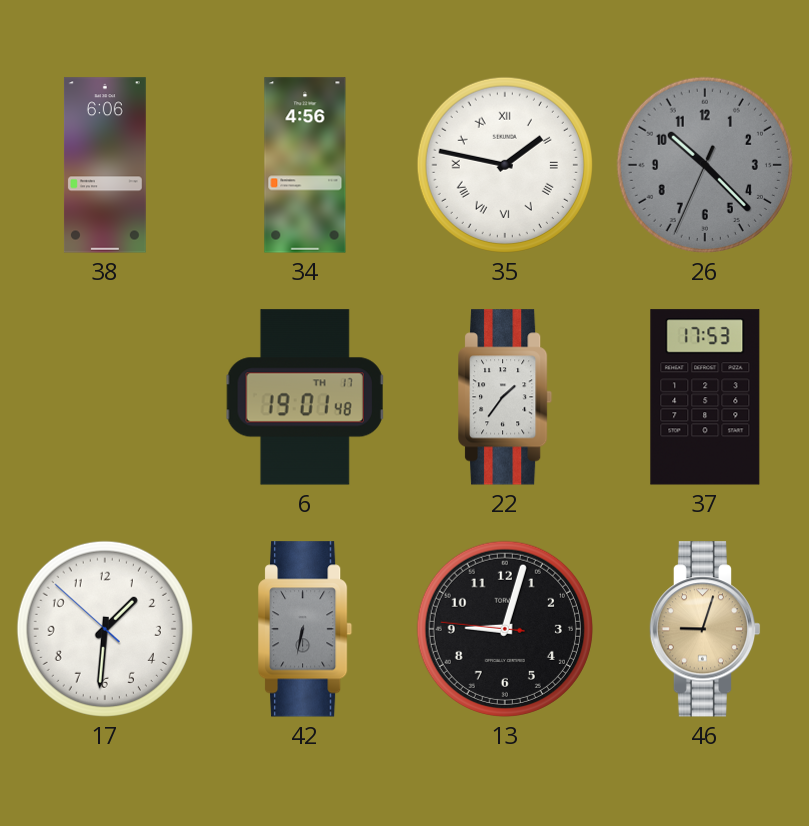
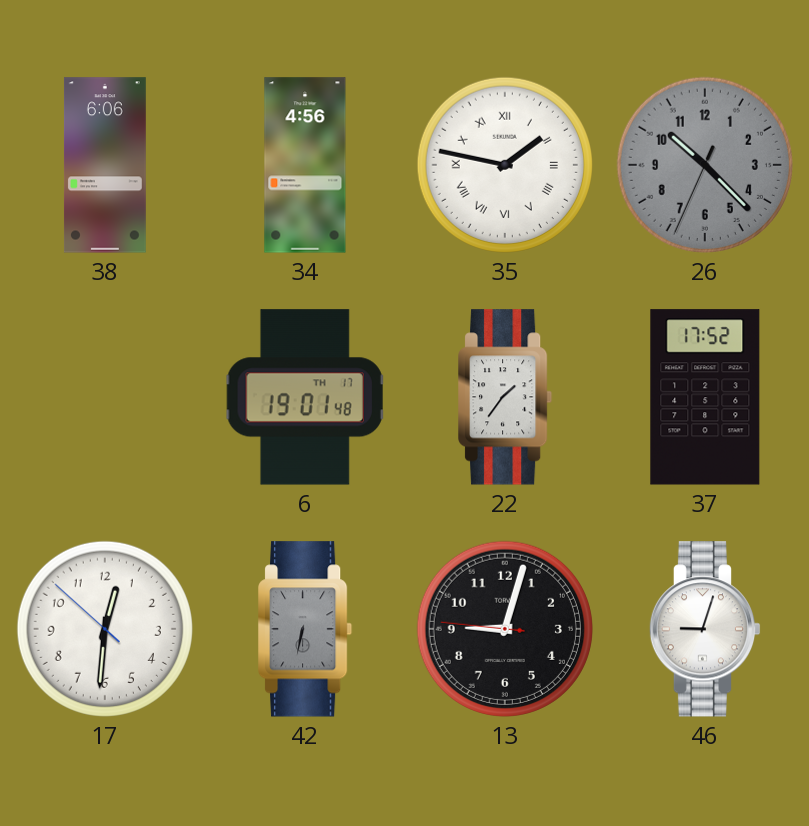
37: 17:53 -> 17:52
17: 1:30 -> 12:30
46 dial: champagne -> white
